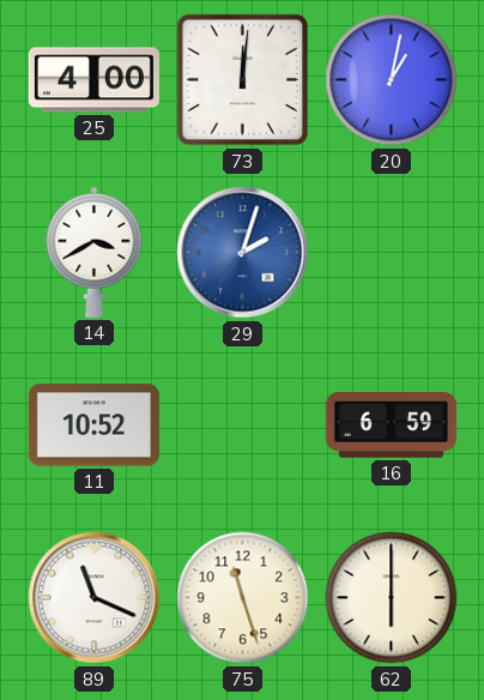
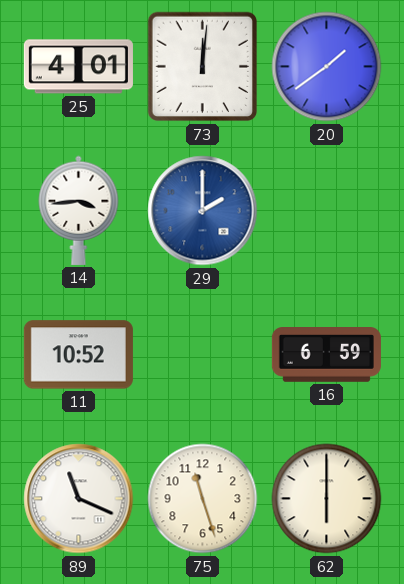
25: 4:00 -> 4:01
20: 1:02 -> 1:39
14: 3:40 -> 3:44
29: 2:03 -> 2:00
